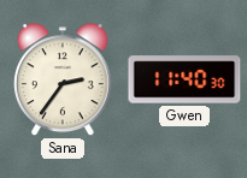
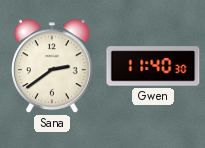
Sana: 2:36 -> 2:39
